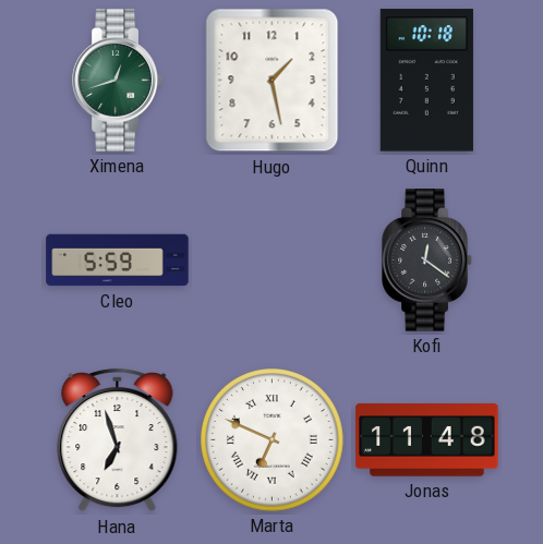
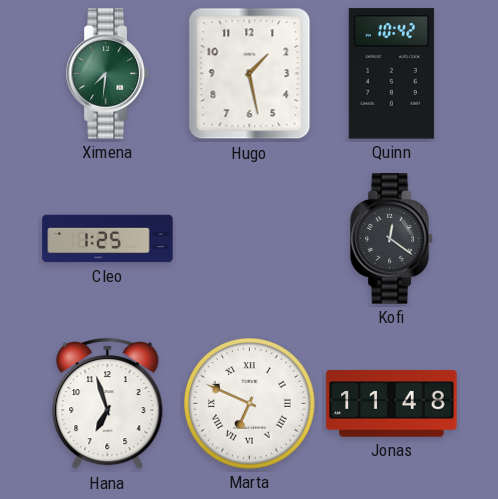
Ximena: 12:42 -> 7:31
Quinn: 10:18 -> 10:42
Cleo: 5:59 -> 1:25
